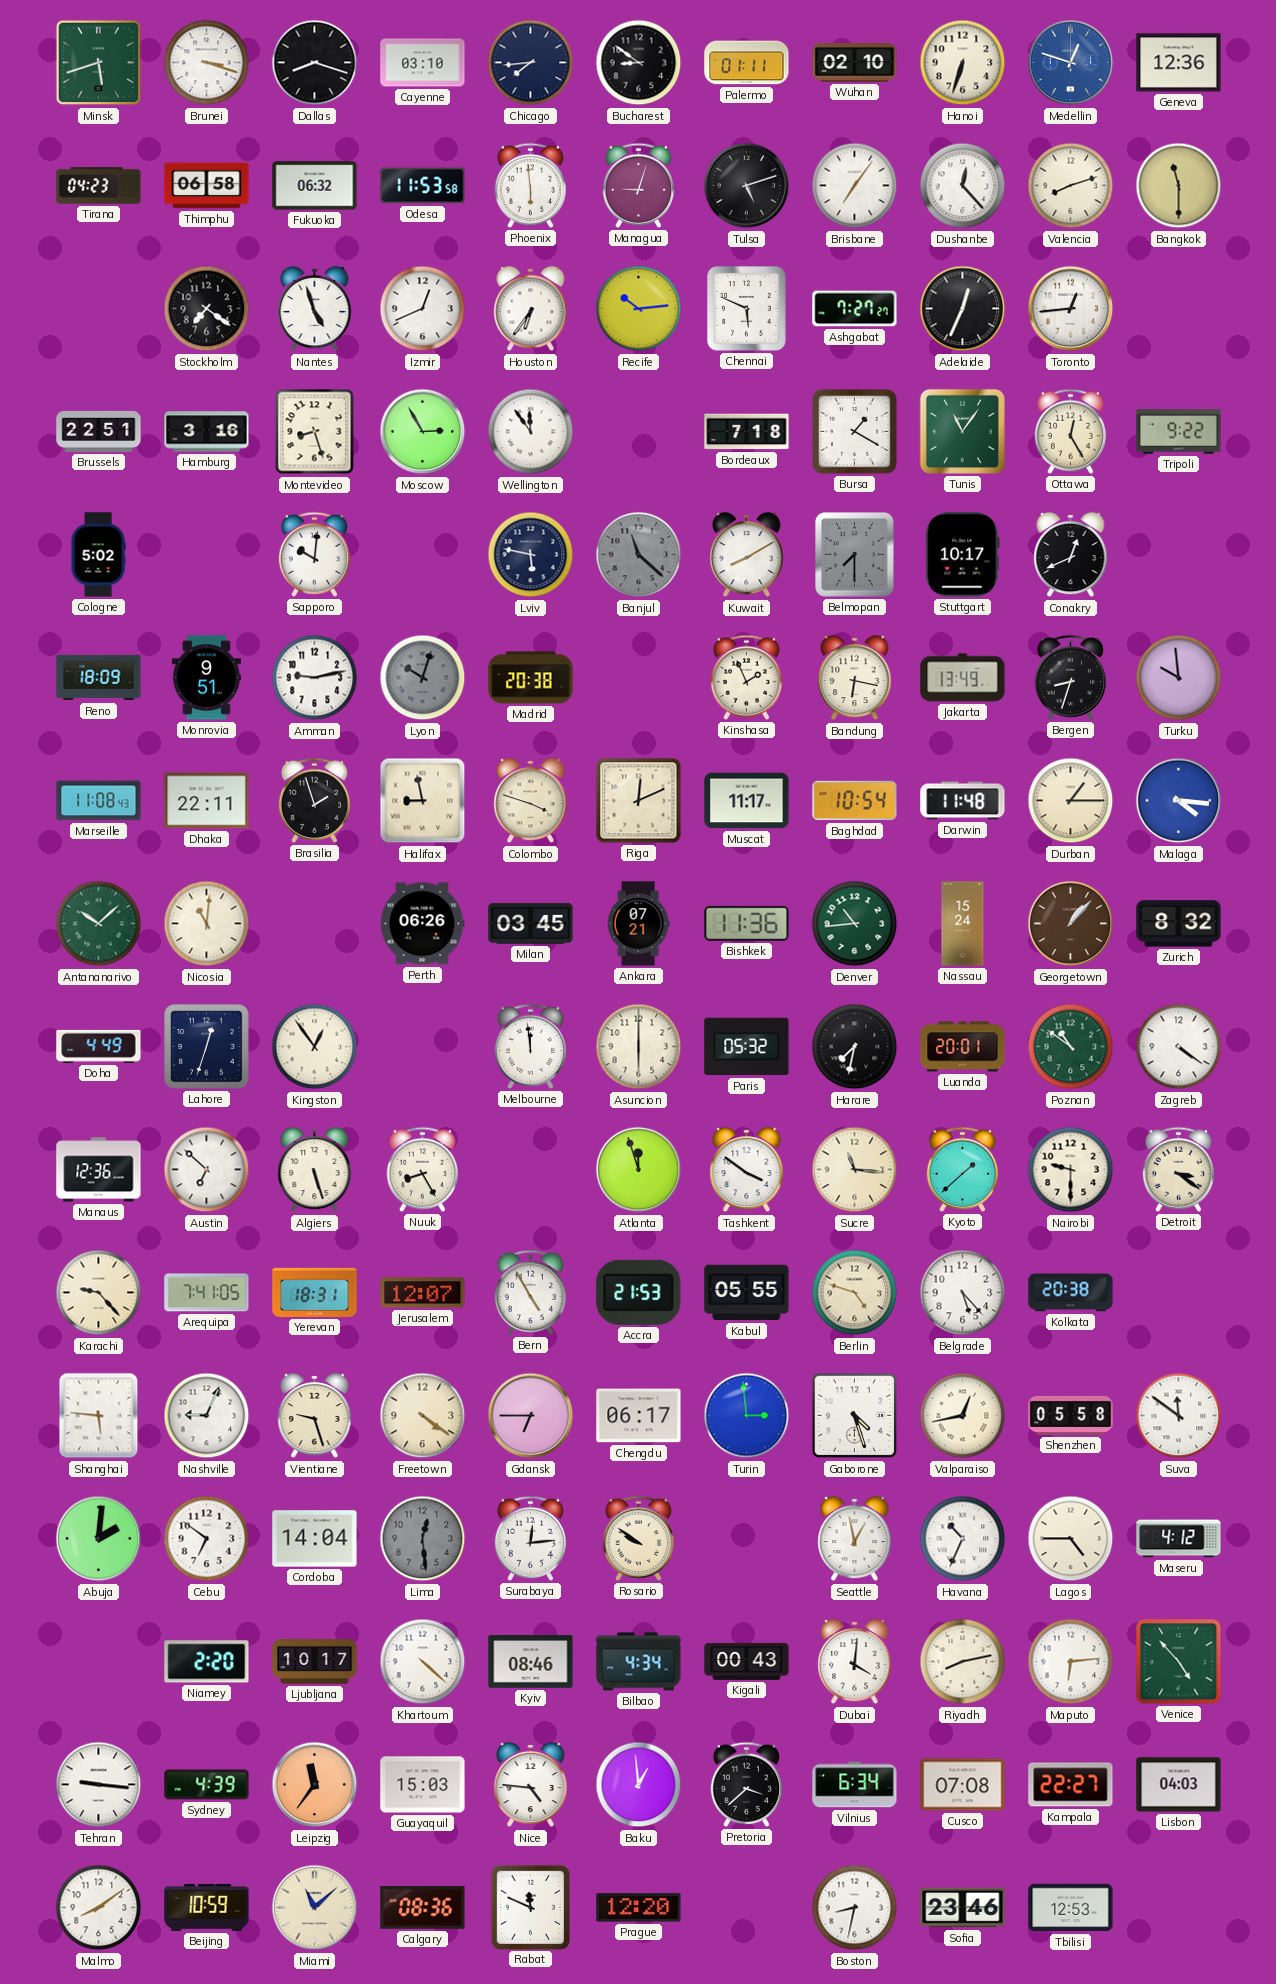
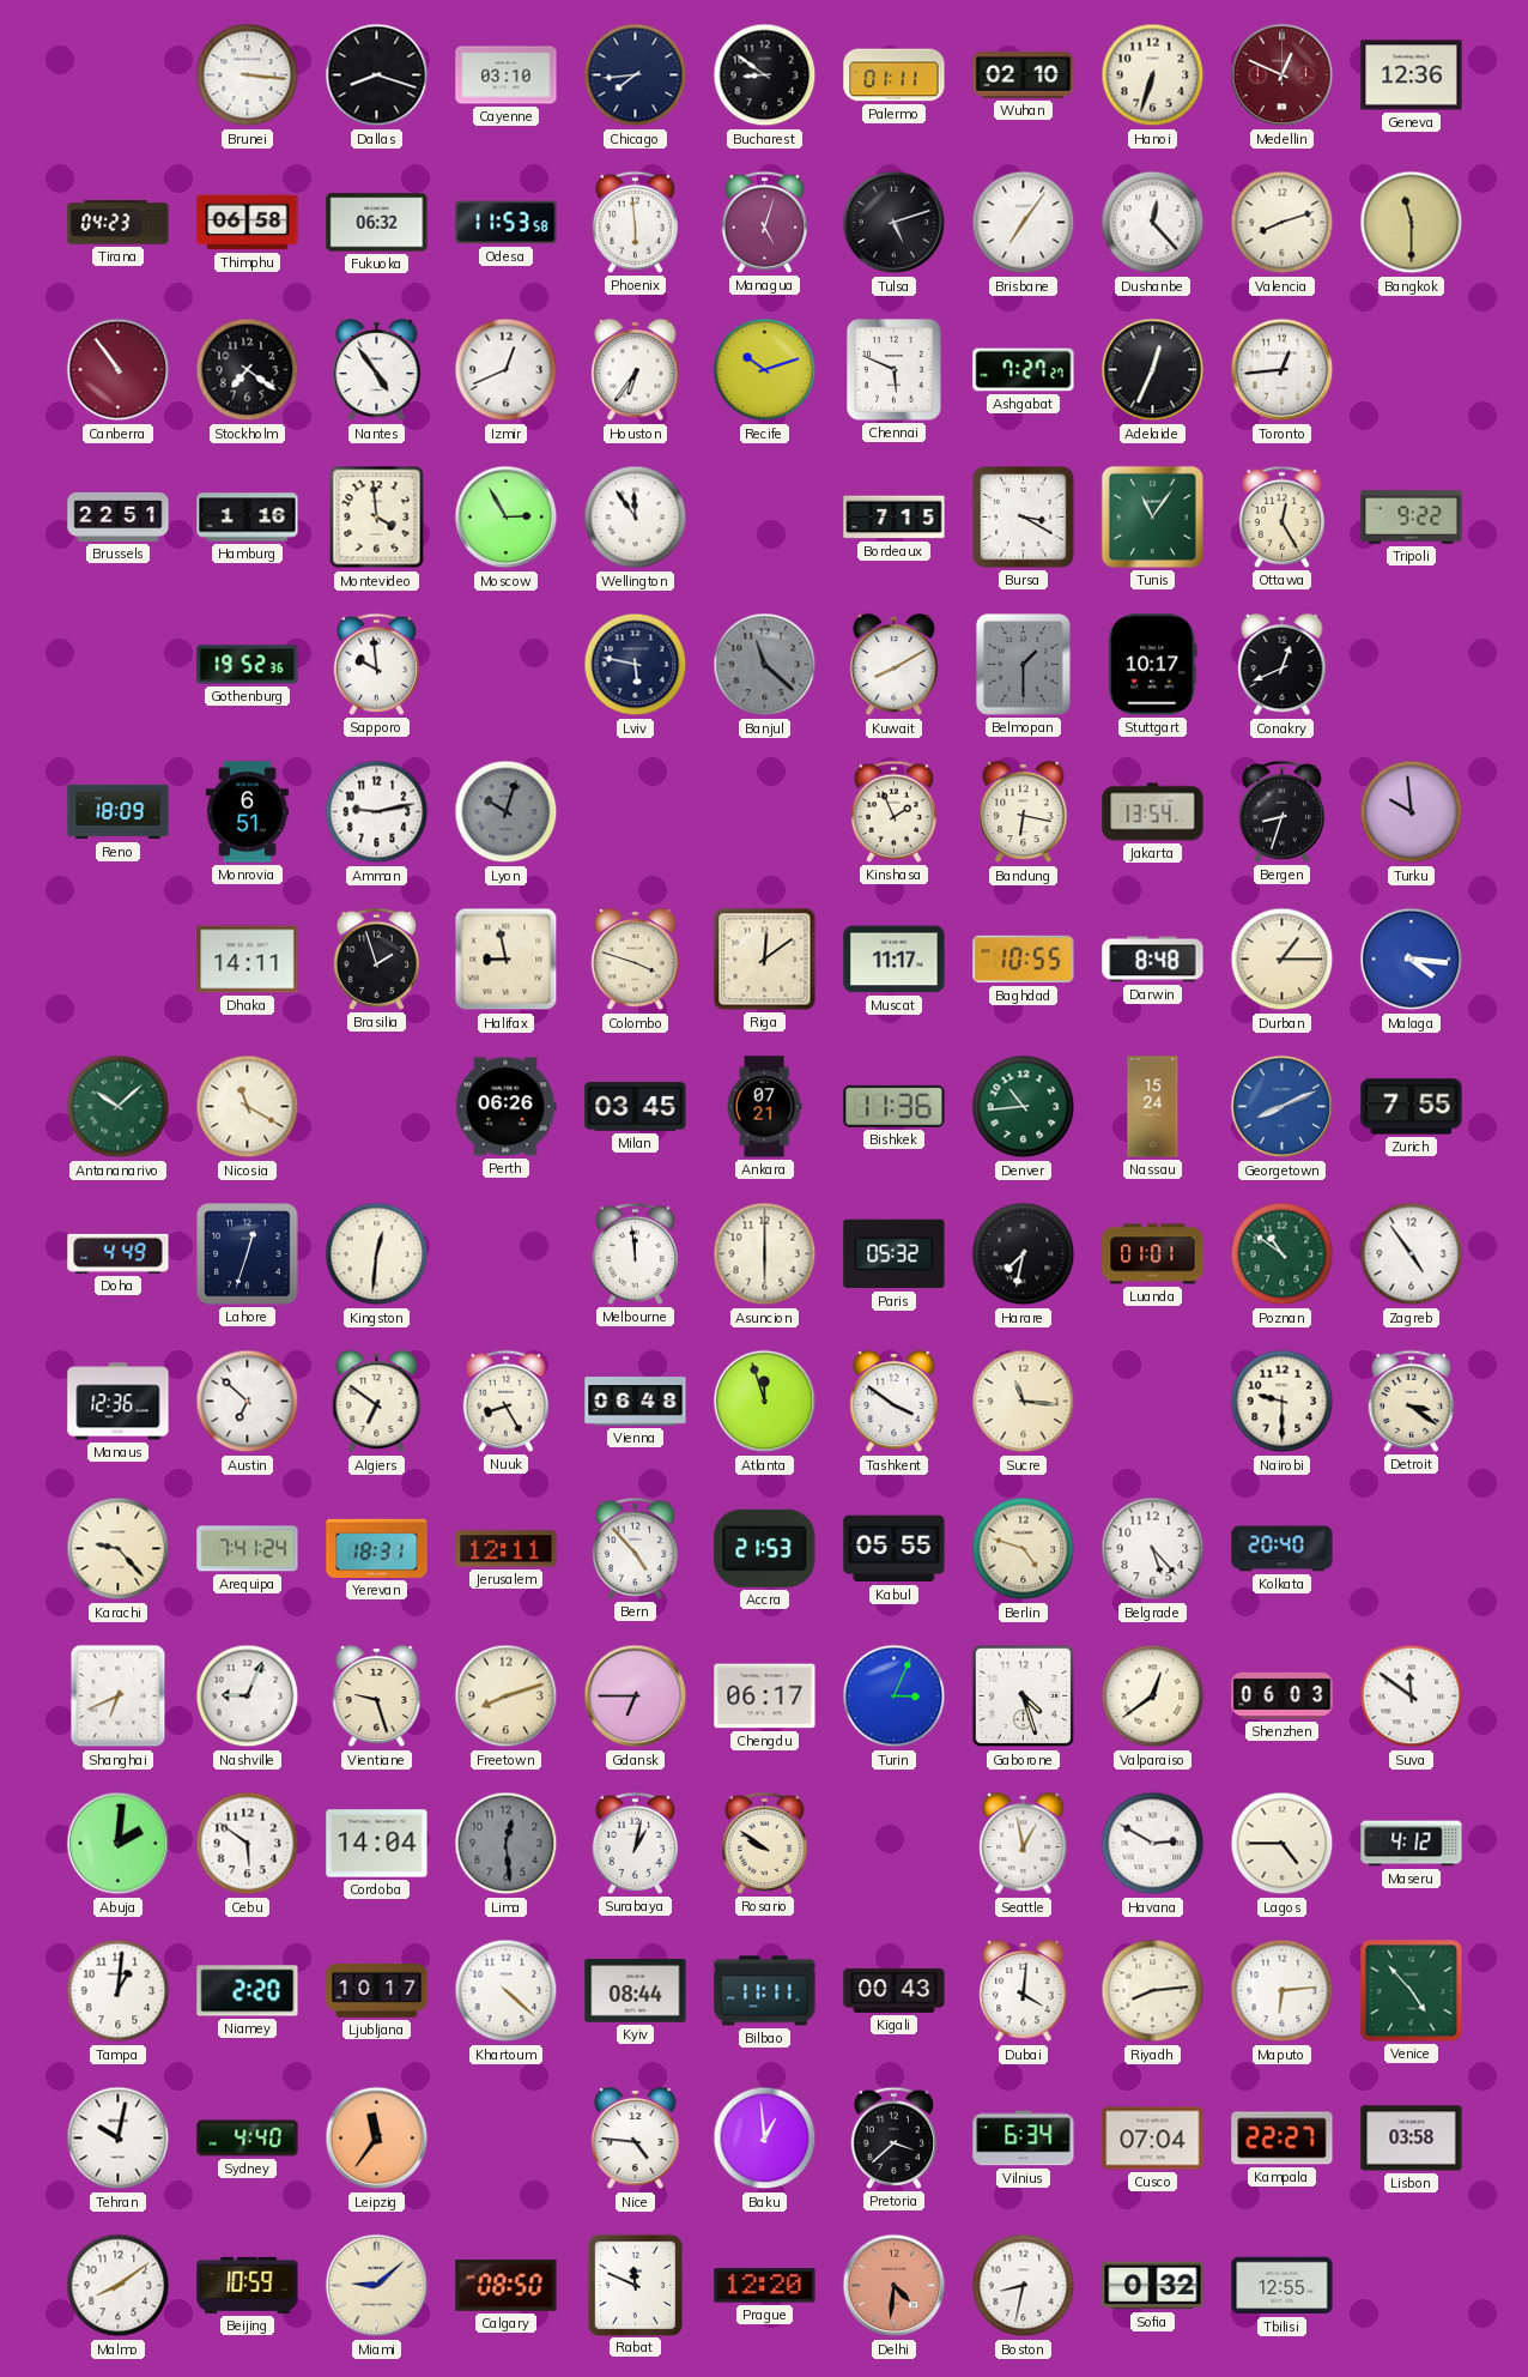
Minsk: 5:42 -> none
Brunei: 3:18 -> 3:16
Medellin: 12:48 -> 12:49
Medellin dial: blue -> burgundy
Managua: 9:03 -> 5:03
Canberra: none -> 10:54
Nantes: 4:57 -> 4:54
Recife: 10:14 -> 10:12
Hamburg: 3:16 -> 1:16
Montevideo: 8:27 -> 3:59
Bordeaux: 7:18 -> 7:15
Bursa: 1:20 -> 3:20
Cologne: 5:02 -> none
Gothenburg: none -> 19:52
Sapporo: 10:01 -> 9:59
Belmopan: 7:30 -> 1:30
Monrovia: 9:51 -> 6:51
Madrid: 20:38 -> none
Jakarta: 13:49 -> 13:54
Marseille: 11:08 -> none
Dhaka: 22:11 -> 14:11
Riga: 12:11 -> 12:09
Baghdad: 10:54 -> 10:55
Darwin: 11:48 -> 8:48
Nicosia: 11:01 -> 11:20
Georgetown: 1:07 -> 8:11
Georgetown dial: brown -> blue
Zurich: 8:32 -> 7:55
Kingston: 12:54 -> 12:31
Luanda: 20:01 -> 01:01
Zagreb: 4:21 -> 4:54
Algiers: 5:27 -> 6:51
Vienna: none -> 06:48
Kyoto: 1:38 -> none
Arequipa: 7:41:05 -> 7:41:24
Jerusalem: 12:07 -> 12:11
Bern: 4:55 -> 4:53
Kolkata: 20:38 -> 20:40
Shanghai: 5:46 -> 6:41
Freetown: 4:21 -> 8:12
Turin: 2:59 -> 3:04
Valparaiso: 12:43 -> 12:39
Shenzhen: 05:58 -> 06:03
Cebu: 6:51 -> 5:51
Surabaya: 12:14 -> 1:02
Havana: 10:34 -> 2:50
Tampa: none -> 1:01
Kyiv: 08:46 -> 08:44
Bilbao: 4:34 -> 11:11
Riyadh: 8:13 -> 8:14
Tehran: 9:16 -> 10:02
Sydney: 4:39 -> 4:40
Guayaquil: 15:03 -> none
Cusco: 07:08 -> 07:04
Lisbon: 04:03 -> 03:58
Miami: 11:08 -> 9:08
Calgary: 08:36 -> 08:50
Delhi: none -> 4:31
Sofia: 23:46 -> 0:32
Tbilisi: 12:53 -> 12:55
